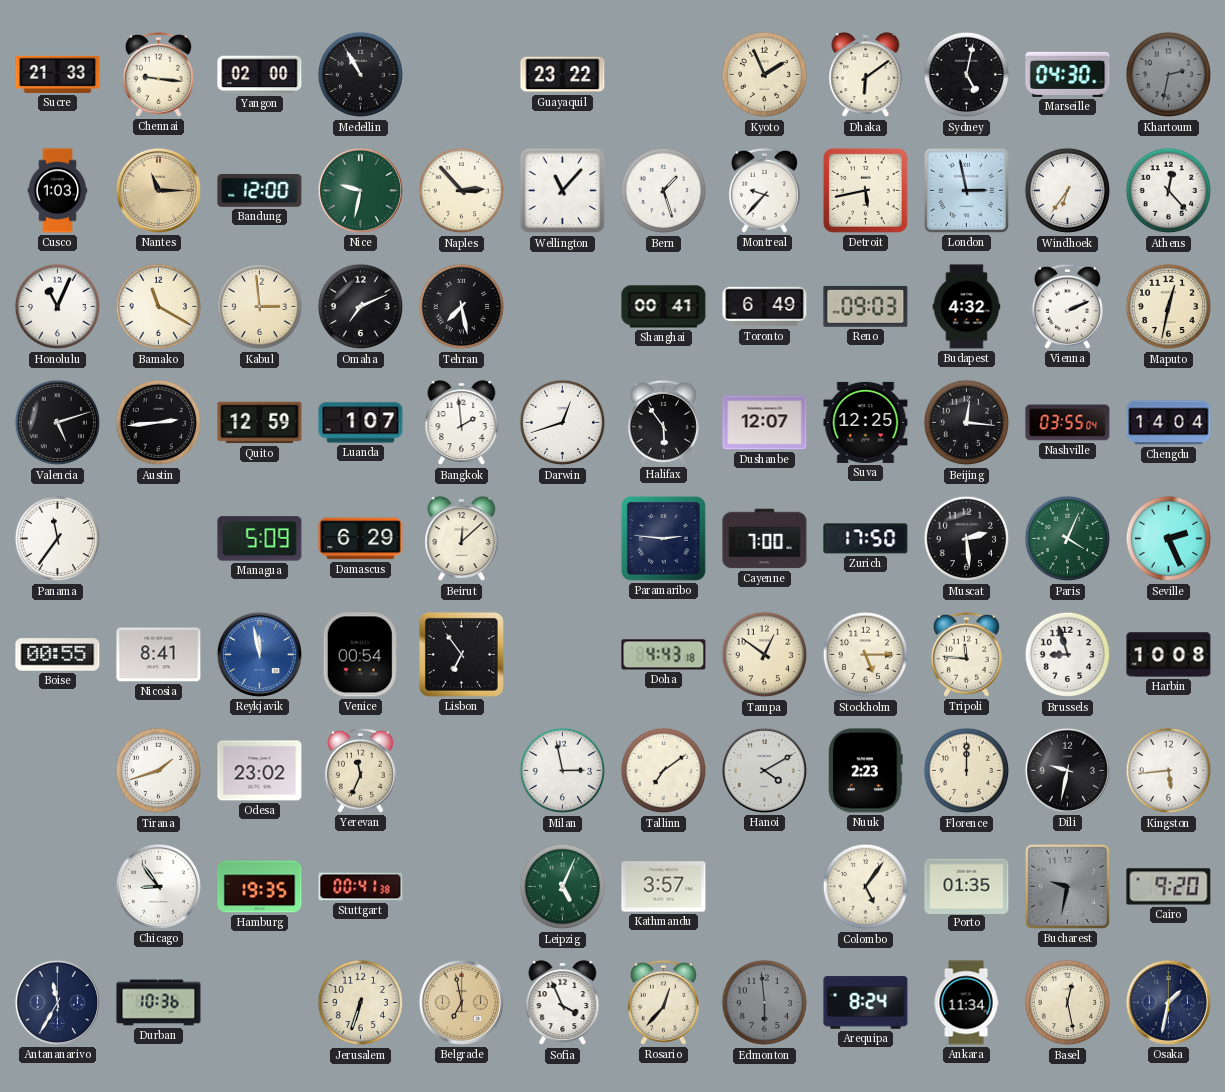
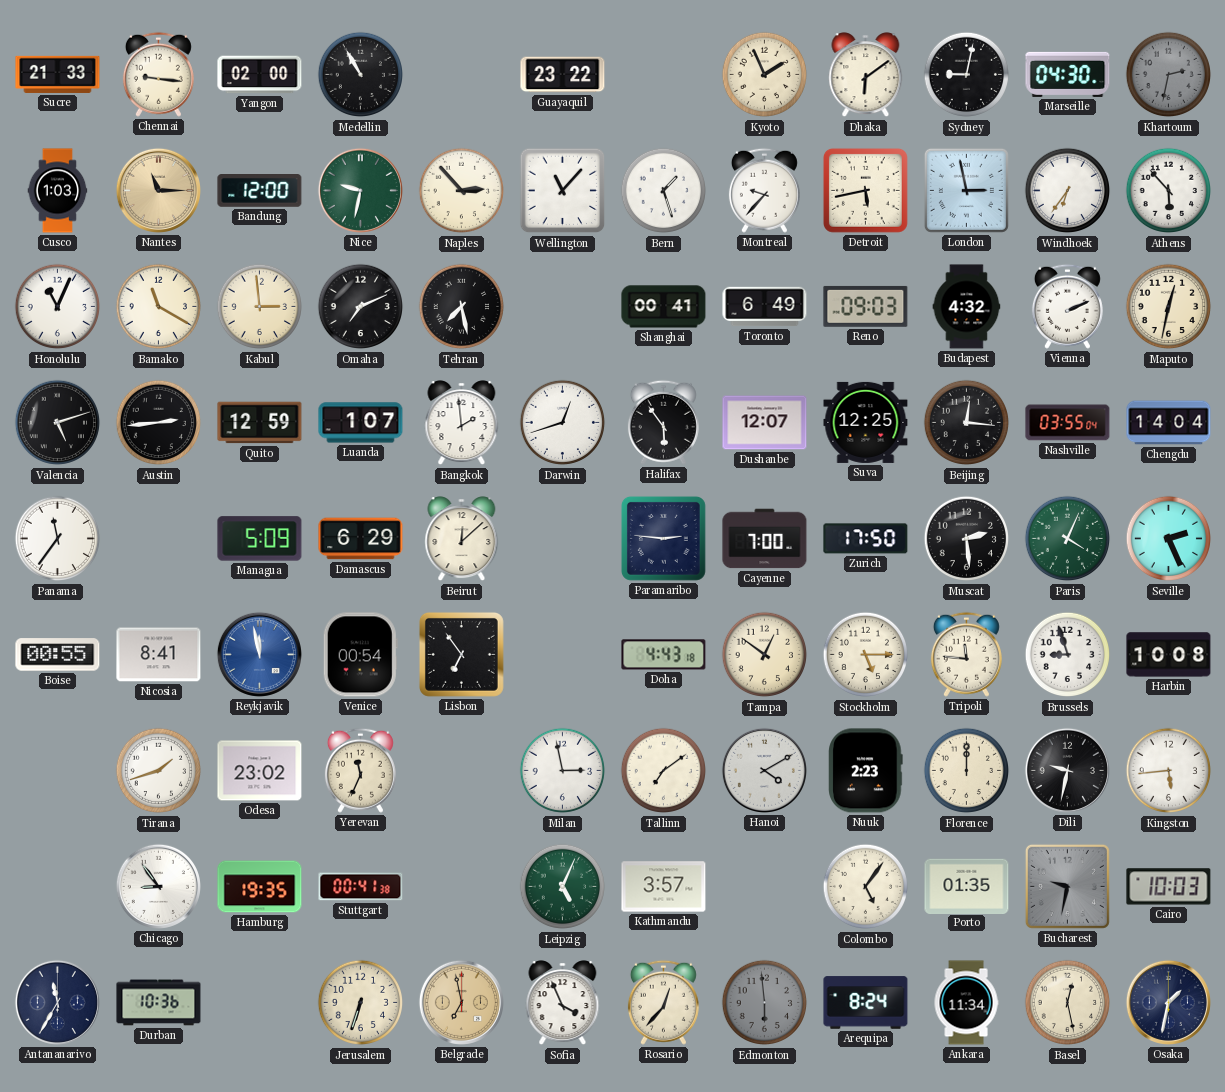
Sydney: 5:02 -> 9:02
Athens: 12:23 -> 5:53
Cairo: 9:20 -> 10:03
